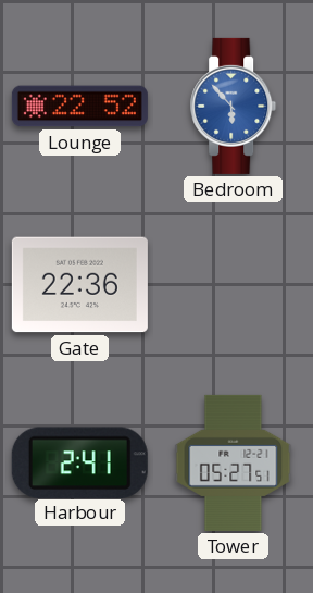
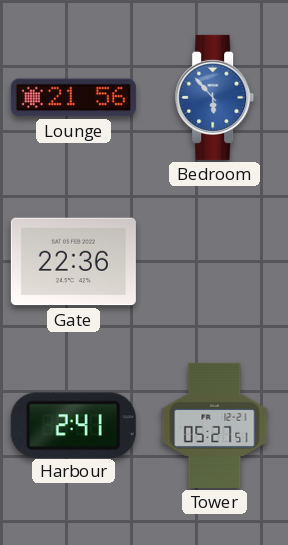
Lounge: 22:52 -> 21:56
